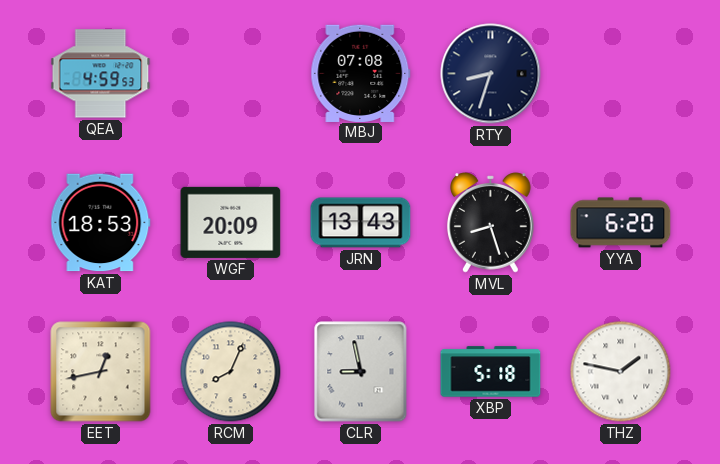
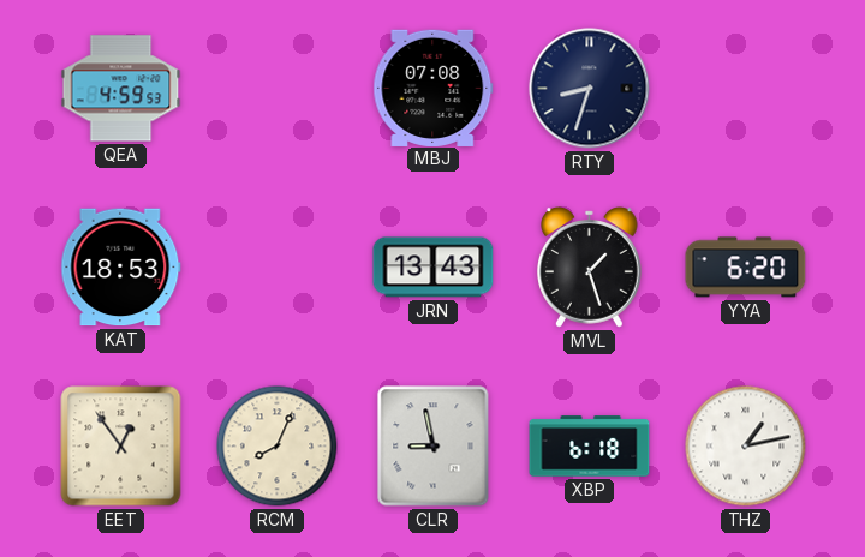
WGF: 20:09 -> none
MVL: 8:27 -> 1:27
EET: 12:43 -> 12:54
XBP: 5:18 -> 6:18
THZ: 1:47 -> 1:13
